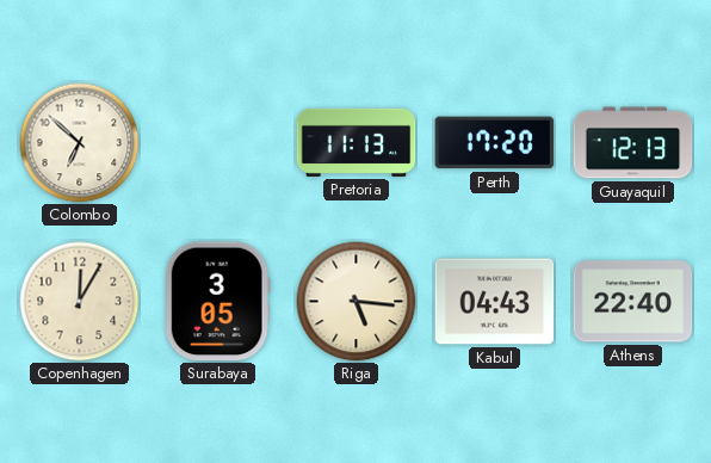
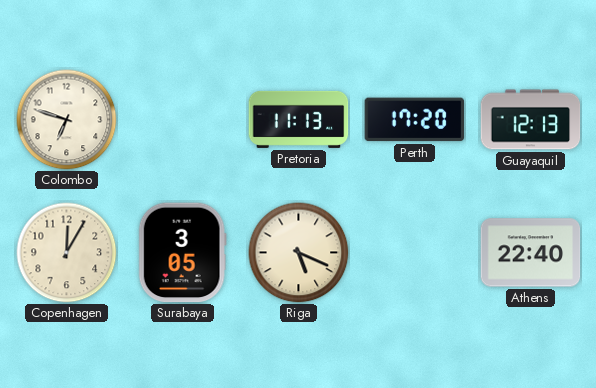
Colombo: 6:52 -> 6:48
Riga: 5:16 -> 5:19
Kabul: 04:43 -> none
